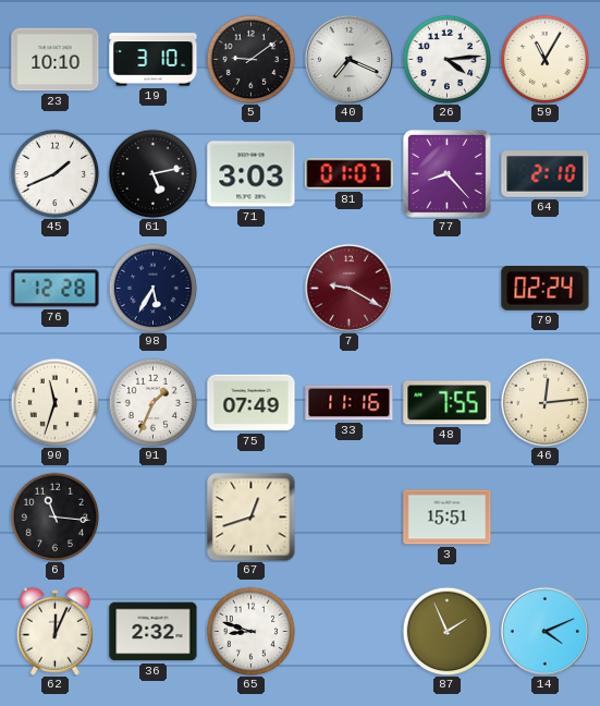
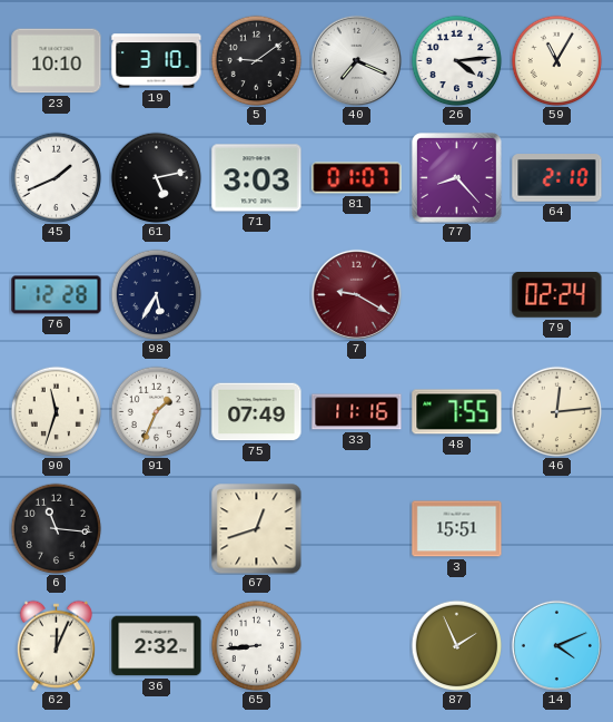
65: 8:48 -> 8:44
